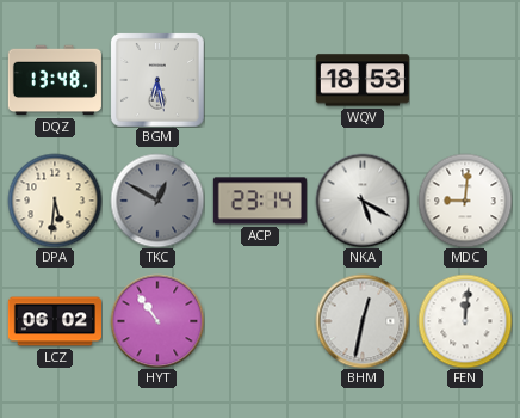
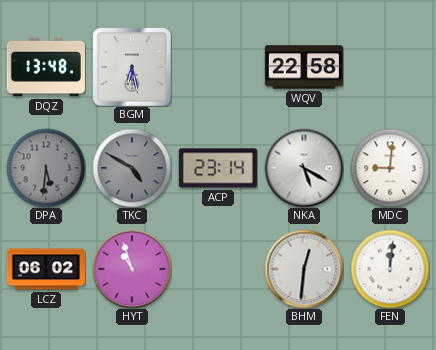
WQV: 18:53 -> 22:58
DPA dial: cream -> grey
TKC: 12:50 -> 4:50
HYT: 10:54 -> 10:57
BHM: 12:32 -> 12:31
